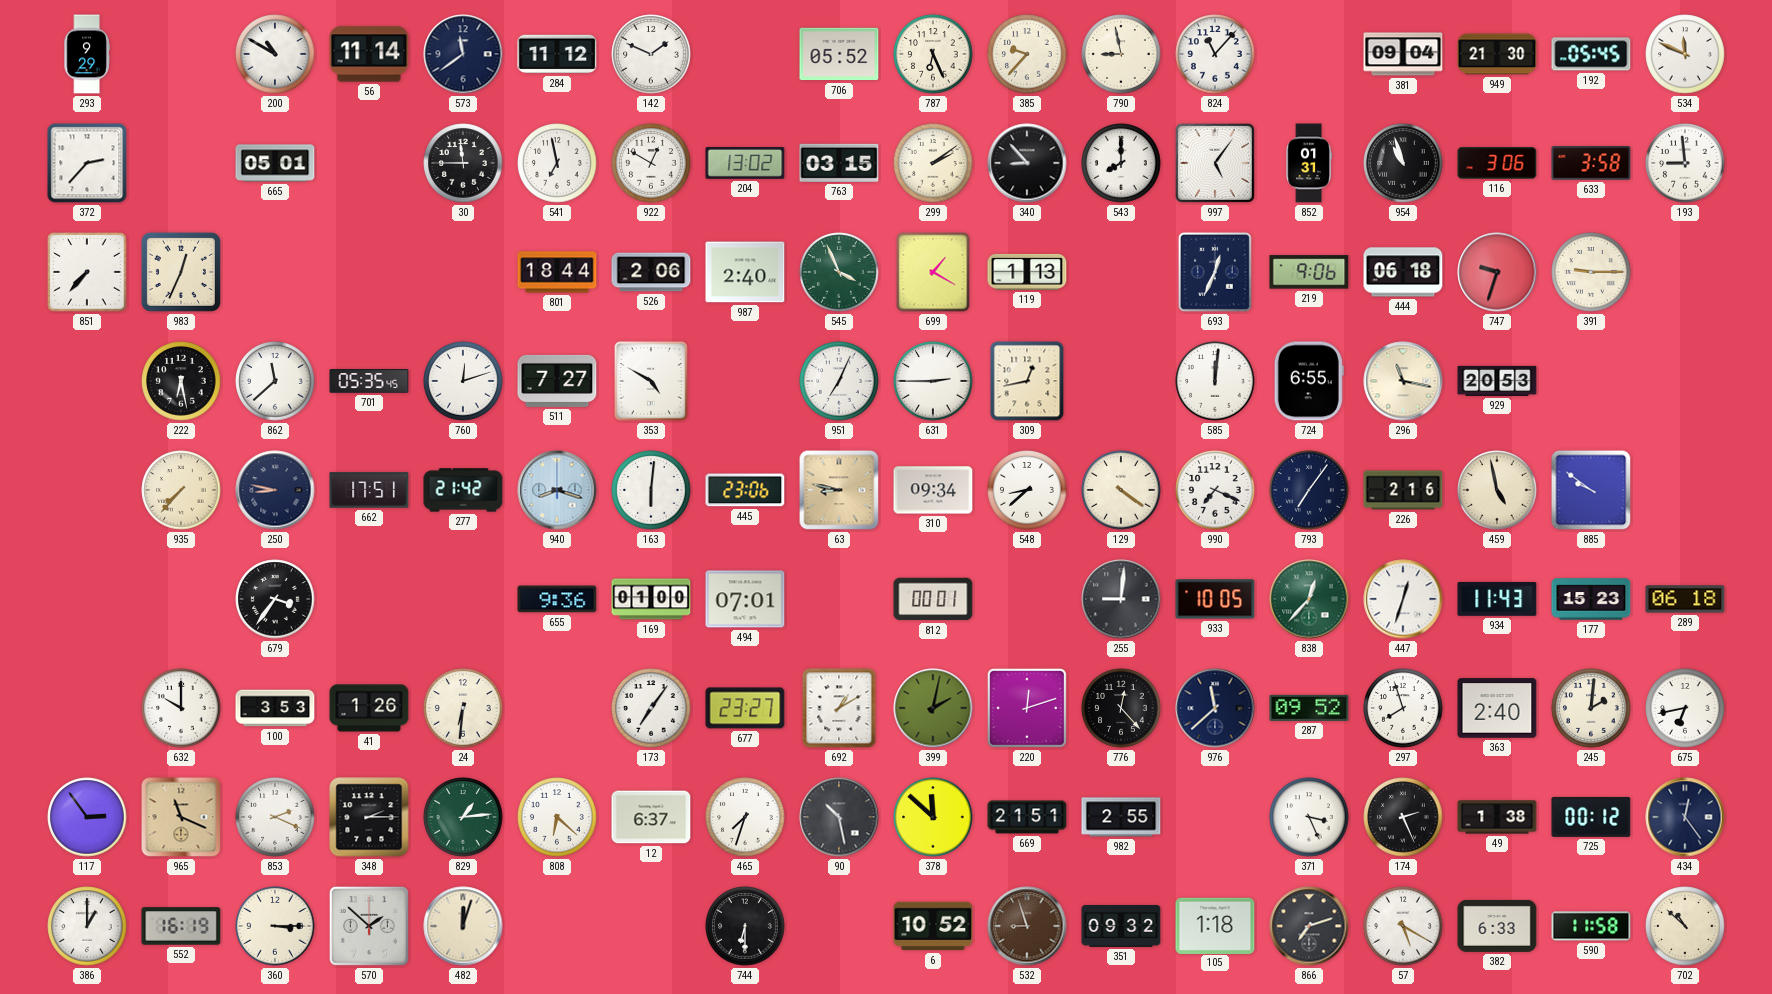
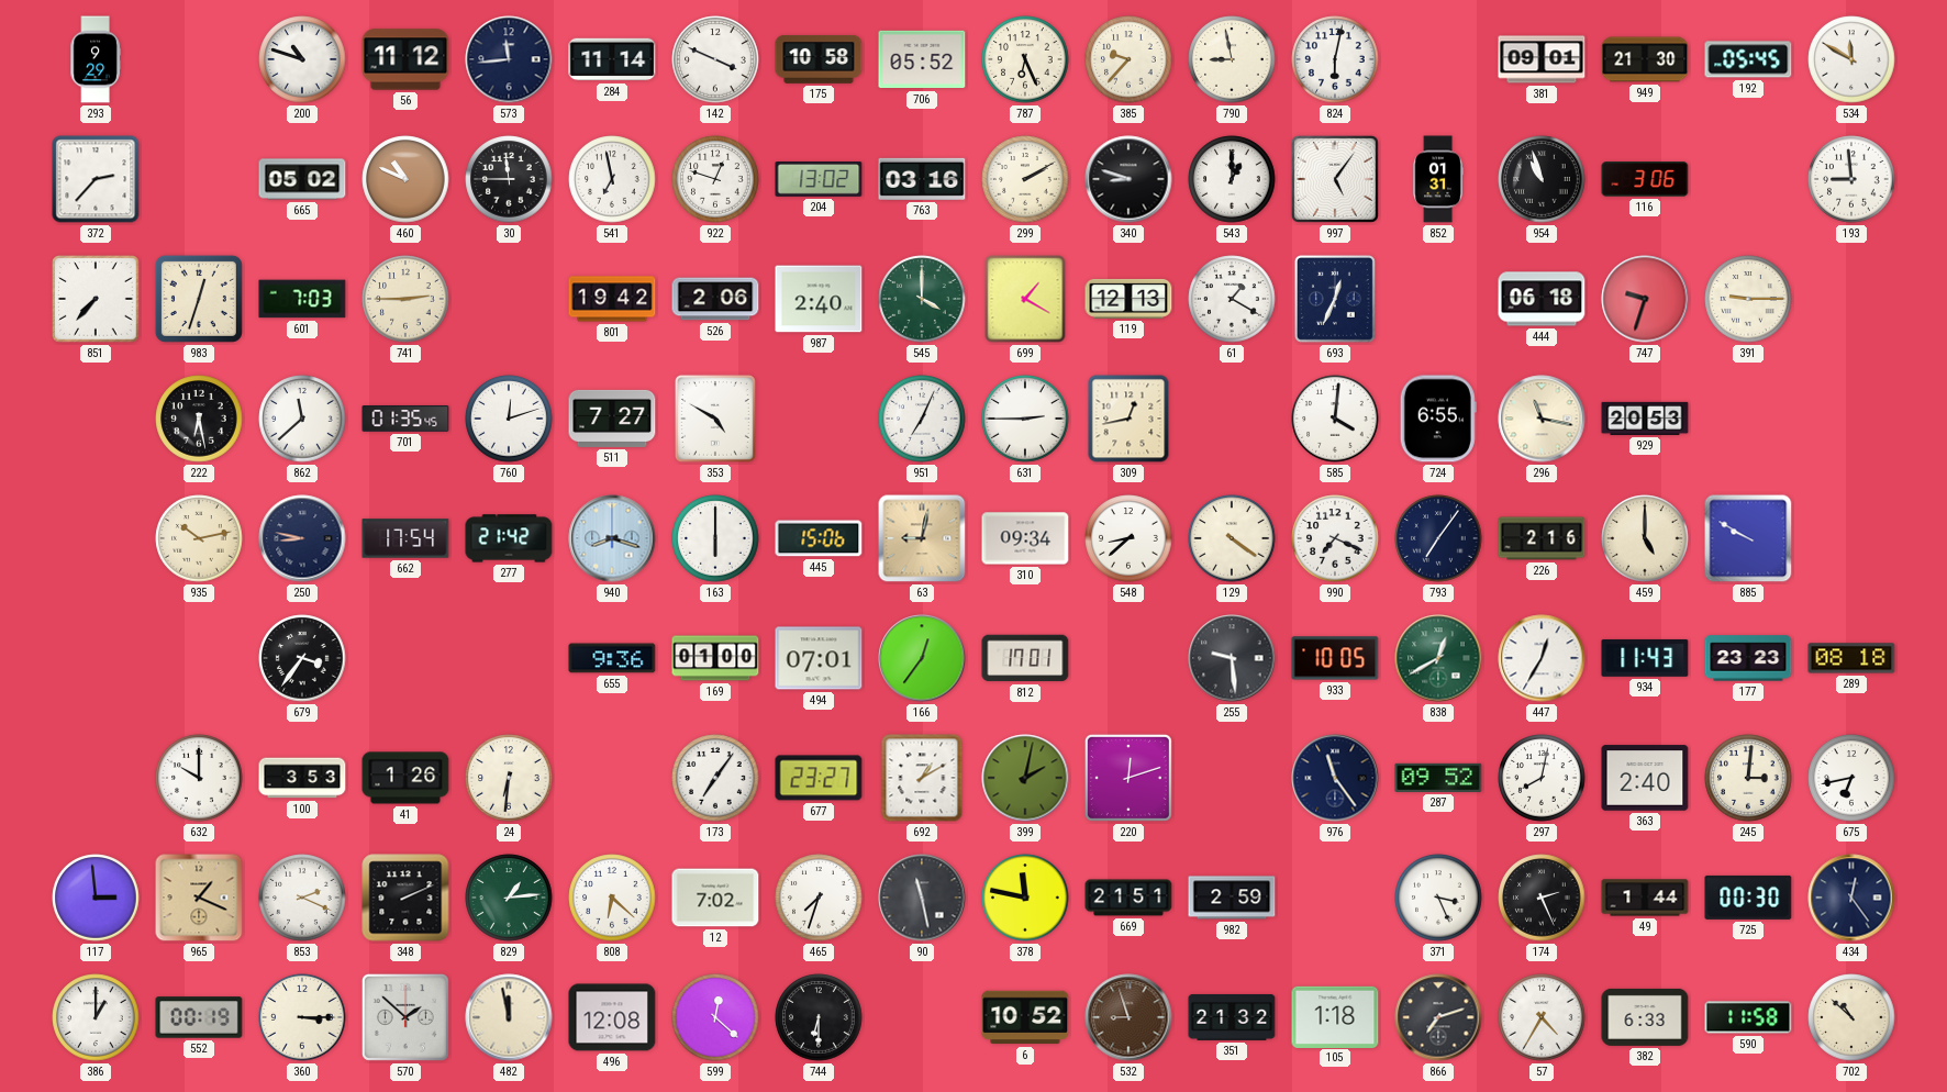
200: 10:50 -> 10:48
56: 11:14 -> 11:12
573: 11:39 -> 11:44
284: 11:12 -> 11:14
142: 1:49 -> 3:49
175: none -> 10:58
824: 11:07 -> 6:02
381: 09:04 -> 09:01
534: 11:49 -> 11:50
665: 05:01 -> 05:02
460: none -> 10:49
922: 12:50 -> 12:48
763: 03:15 -> 03:16
299: 2:09 -> 2:10
340: 8:53 -> 8:48
543: 8:00 -> 1:00
633: 3:58 -> none
983: 12:34 -> 12:33
601: none -> 7:03
741: none -> 2:45
801: 18:44 -> 19:42
545: 3:56 -> 4:00
119: 1:13 -> 12:13
61: none -> 1:20
219: 9:06 -> none
701: 05:35 -> 01:35
585: 12:01 -> 4:01
935: 7:37 -> 10:13
662: 17:51 -> 17:54
163: 6:01 -> 6:00
445: 23:06 -> 15:06
63: 8:47 -> 9:02
459: 4:58 -> 5:00
885: 9:51 -> 9:50
166: none -> 12:36
812: 00:01 -> 17:01
255: 9:01 -> 9:29
838: 12:37 -> 12:40
447: 12:33 -> 12:35
177: 15:23 -> 23:23
289: 06:18 -> 08:18
776: 12:23 -> none
976: 11:38 -> 11:24
297: 7:57 -> 8:02
245: 2:01 -> 3:01
117: 2:54 -> 2:59
965: 11:19 -> 1:19
348: 2:15 -> 2:11
12: 6:37 -> 7:02
90: 10:28 -> 11:28
378: 11:52 -> 11:47
982: 2:55 -> 2:59
49: 1:38 -> 1:44
725: 00:12 -> 00:30
552: 16:19 -> 00:19
482: 12:03 -> 11:58
496: none -> 12:08
599: none -> 12:22
351: 09:32 -> 21:32
57: 5:20 -> 4:35
